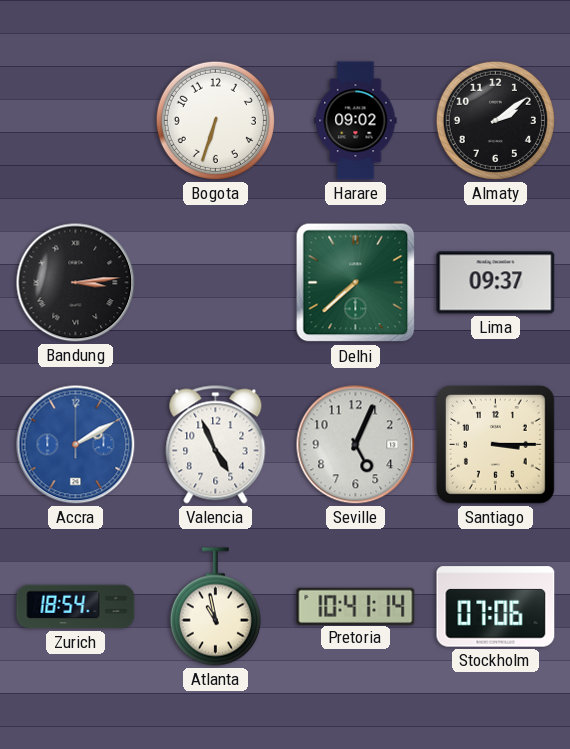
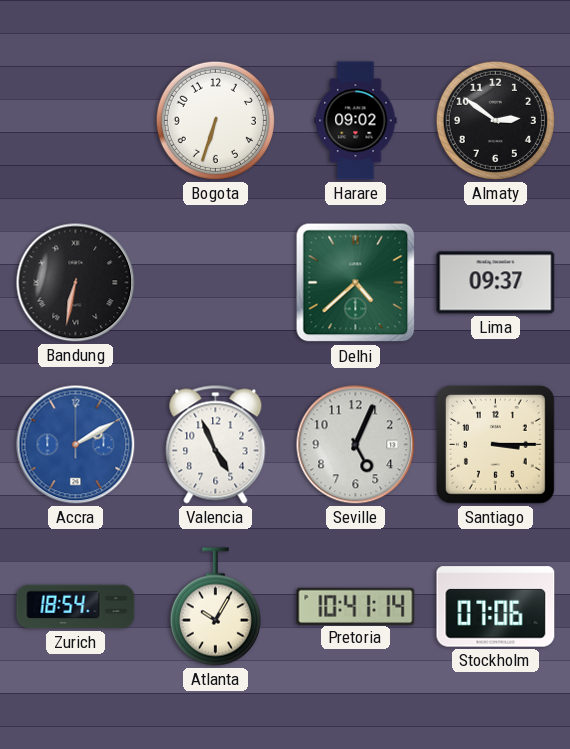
Almaty: 2:09 -> 2:51
Bandung: 3:14 -> 6:32
Delhi: 7:38 -> 4:38
Atlanta: 10:58 -> 10:05
